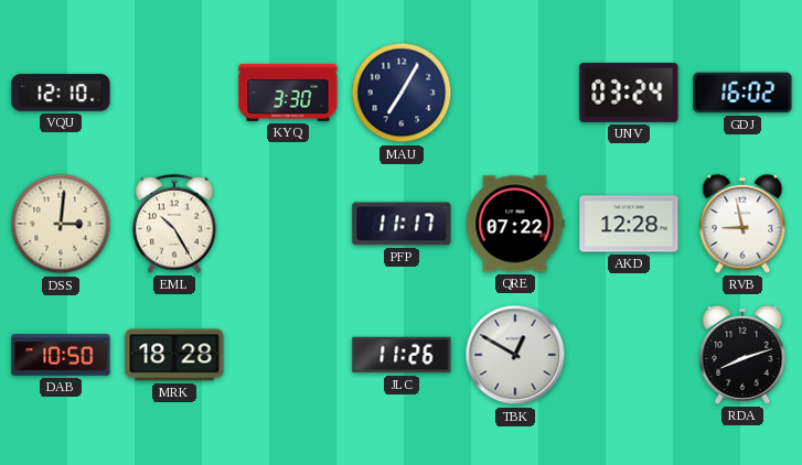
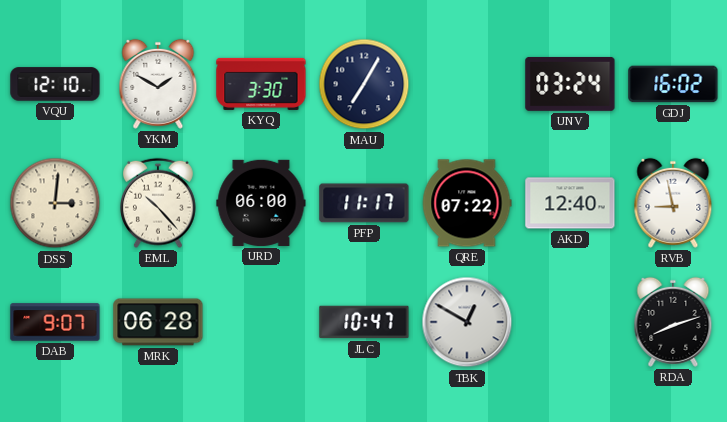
YKM: none -> 1:50
EML: 10:25 -> 10:23
URD: none -> 06:00
AKD: 12:28 -> 12:40
DAB: 10:50 -> 9:07
MRK: 18:28 -> 06:28
JLC: 11:26 -> 10:47
